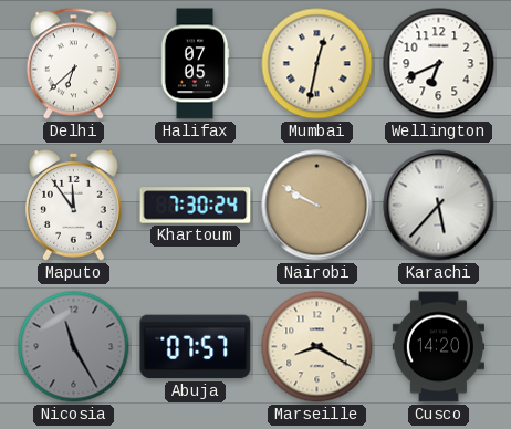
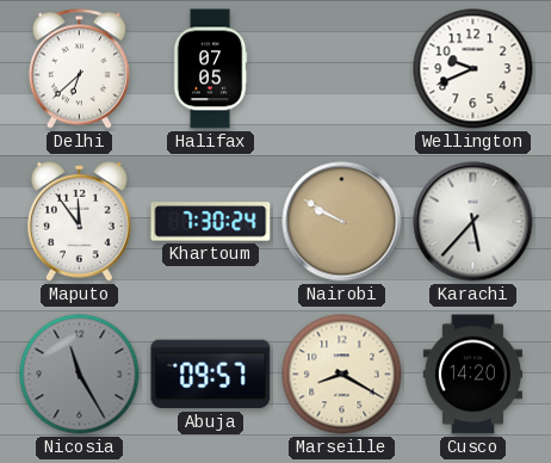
Mumbai: 12:32 -> none
Wellington: 6:41 -> 9:41
Abuja: 07:57 -> 09:57
